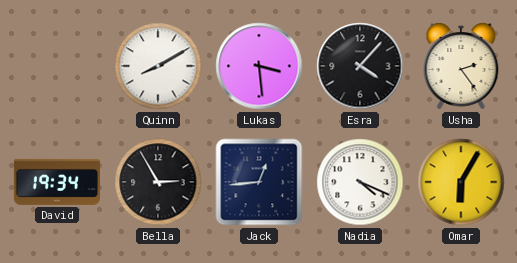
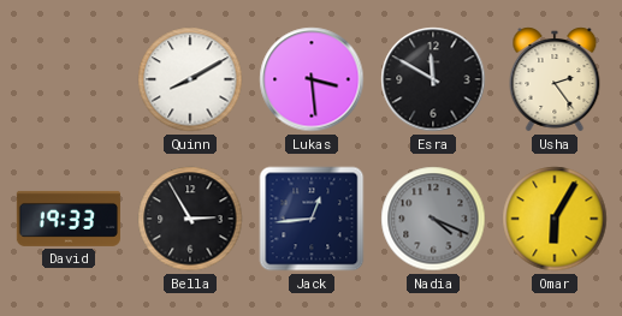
Esra: 4:07 -> 11:50
David: 19:34 -> 19:33
Nadia dial: white -> grey
